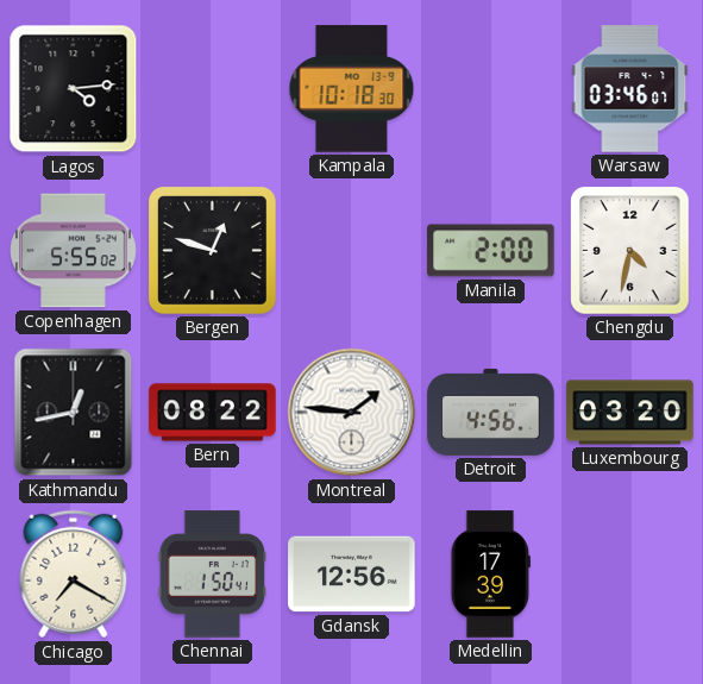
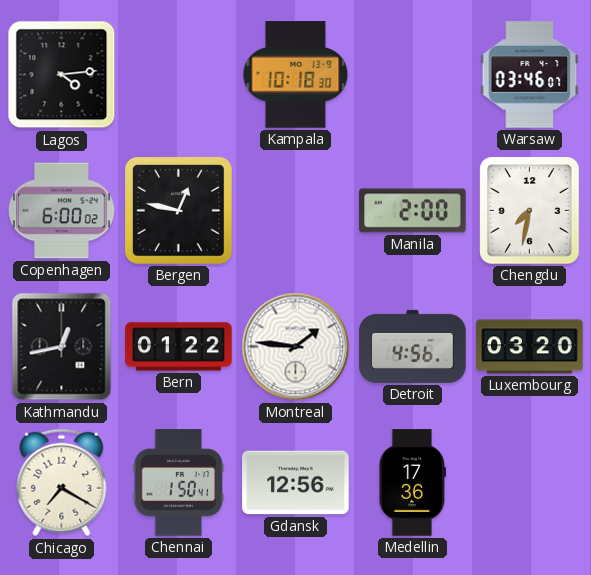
Copenhagen: 5:55 -> 6:00
Bergen: 12:48 -> 12:47
Chengdu: 4:32 -> 7:32
Bern: 08:22 -> 01:22
Medellin: 17:39 -> 17:36
